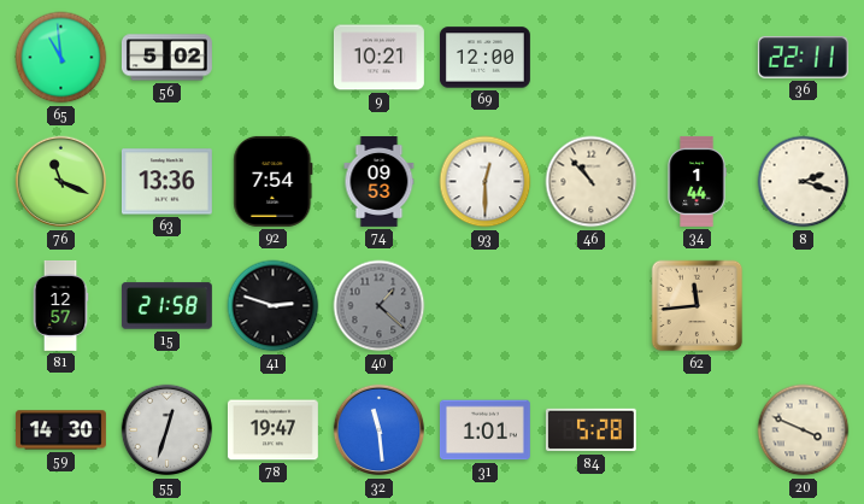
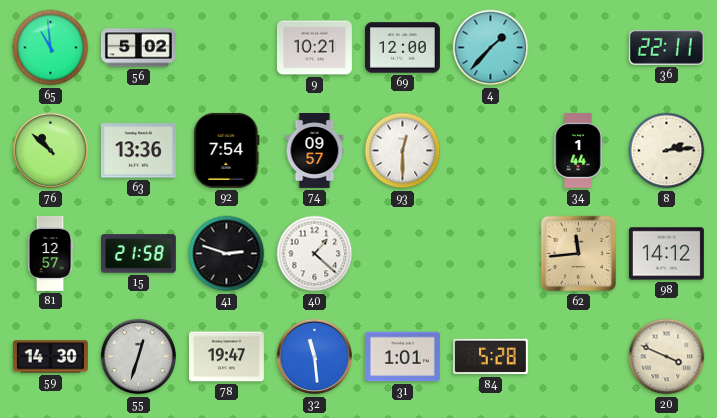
4: none -> 1:37
76: 11:19 -> 10:52
74: 09:53 -> 09:57
46: 10:53 -> none
8: 2:18 -> 2:14
40 dial: grey -> white
98: none -> 14:12
